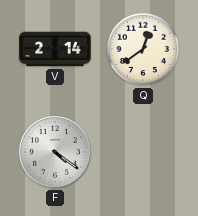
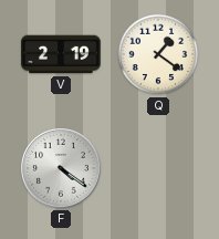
V: 2:14 -> 2:19
Q: 12:39 -> 1:21
